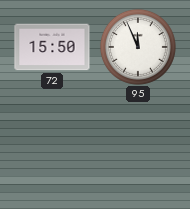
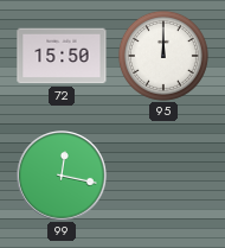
95: 11:56 -> 12:00
99: none -> 12:17
